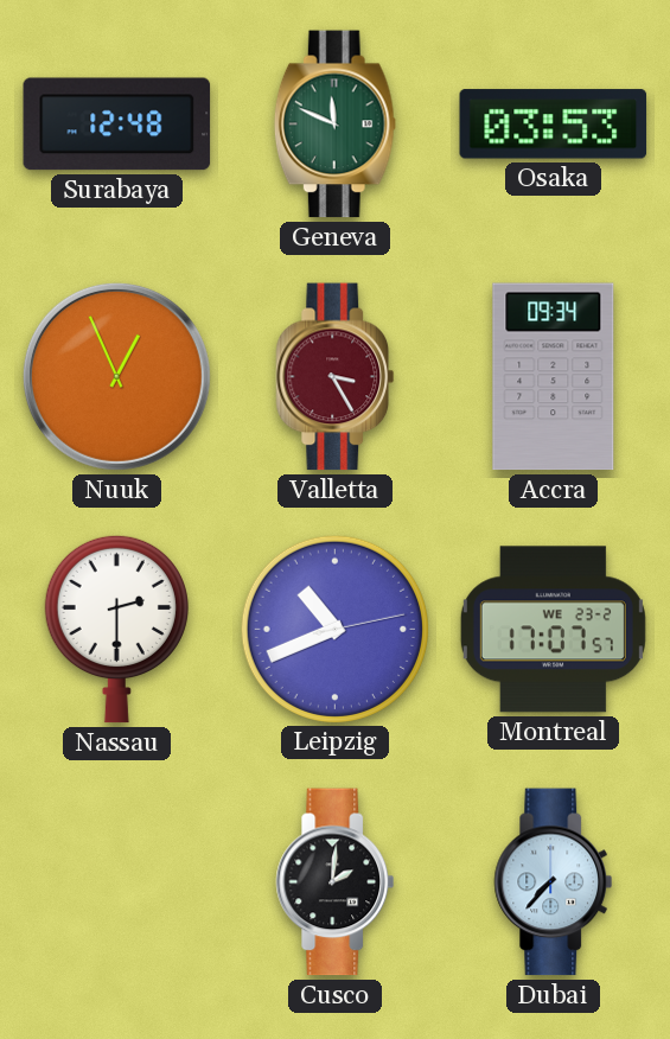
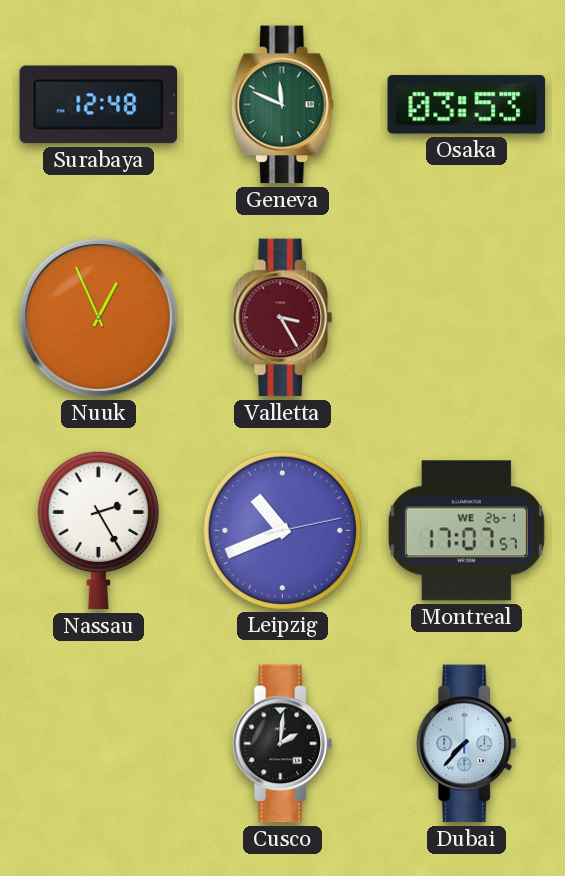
Accra: 09:34 -> none
Nassau: 2:30 -> 2:25
Montreal date: WE 23-2 -> WE 26-1
